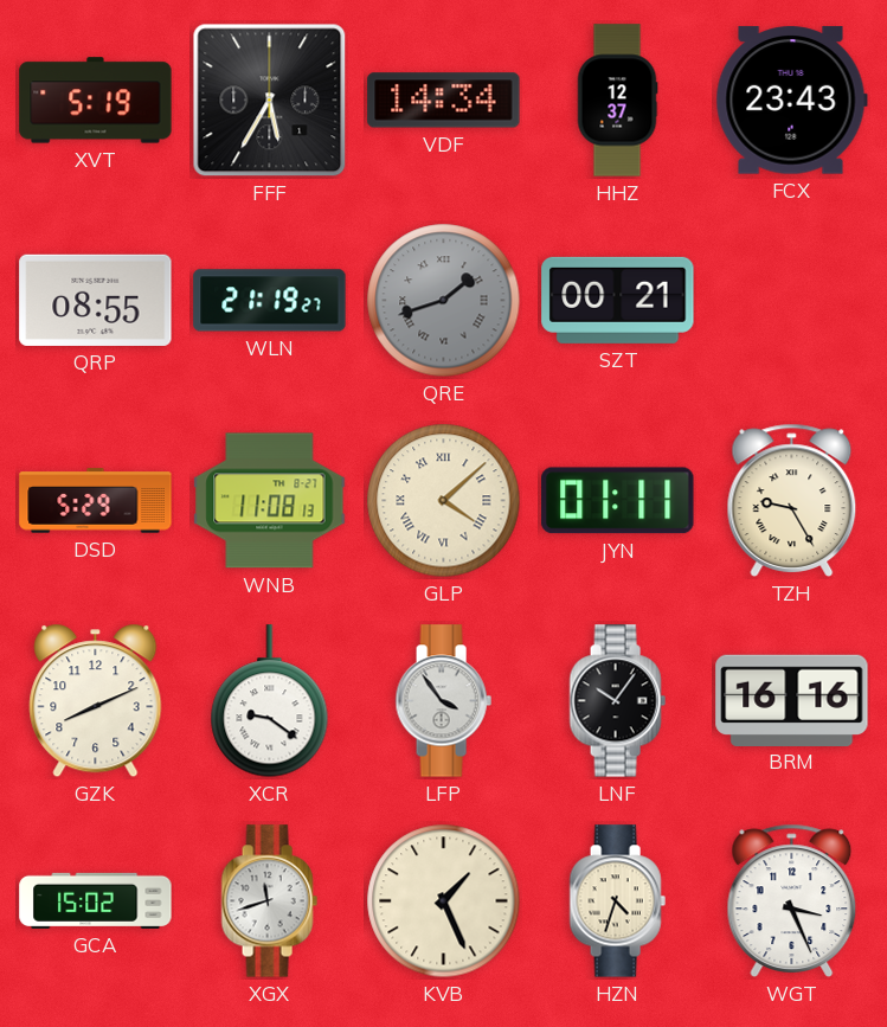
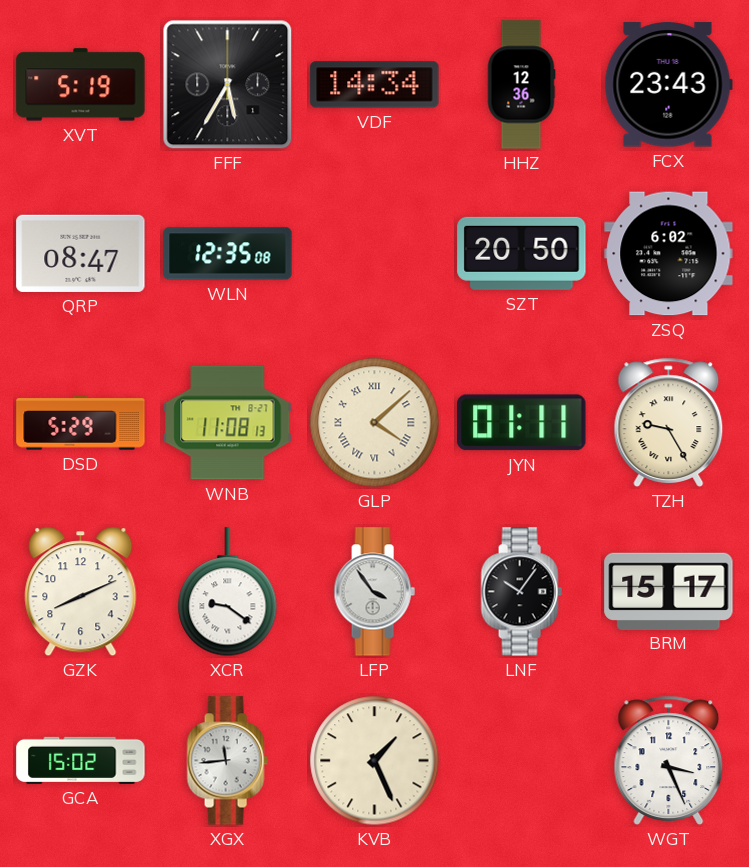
HHZ: 12:37 -> 12:36
QRP: 08:55 -> 08:47
WLN: 21:19 -> 12:35
QRE: 1:42 -> none
SZT: 00:21 -> 20:50
ZSQ: none -> 6:02
BRM: 16:16 -> 15:17
XGX: 11:42 -> 11:44
HZN: 4:33 -> none
